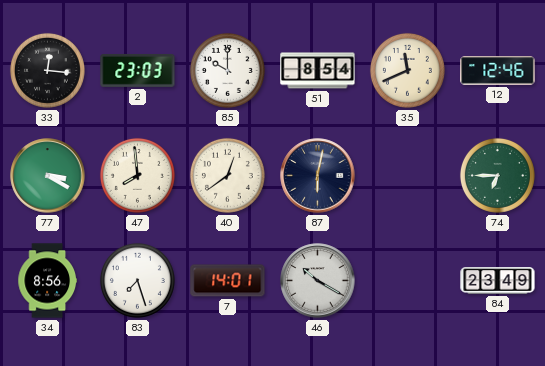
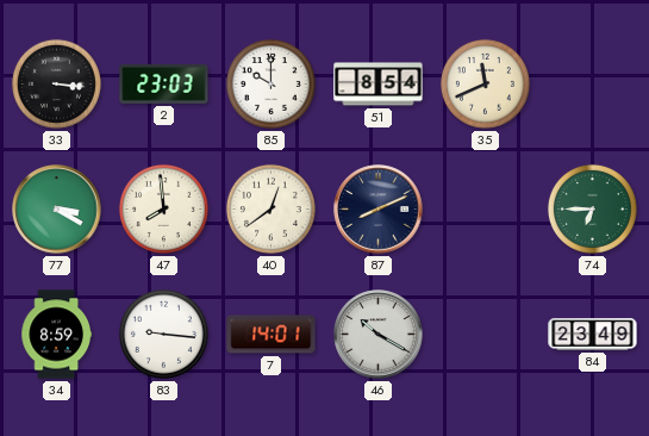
33: 12:16 -> 3:16
12: 12:46 -> none
87: 6:02 -> 8:11
34: 8:56 -> 8:59
83: 7:27 -> 9:16
